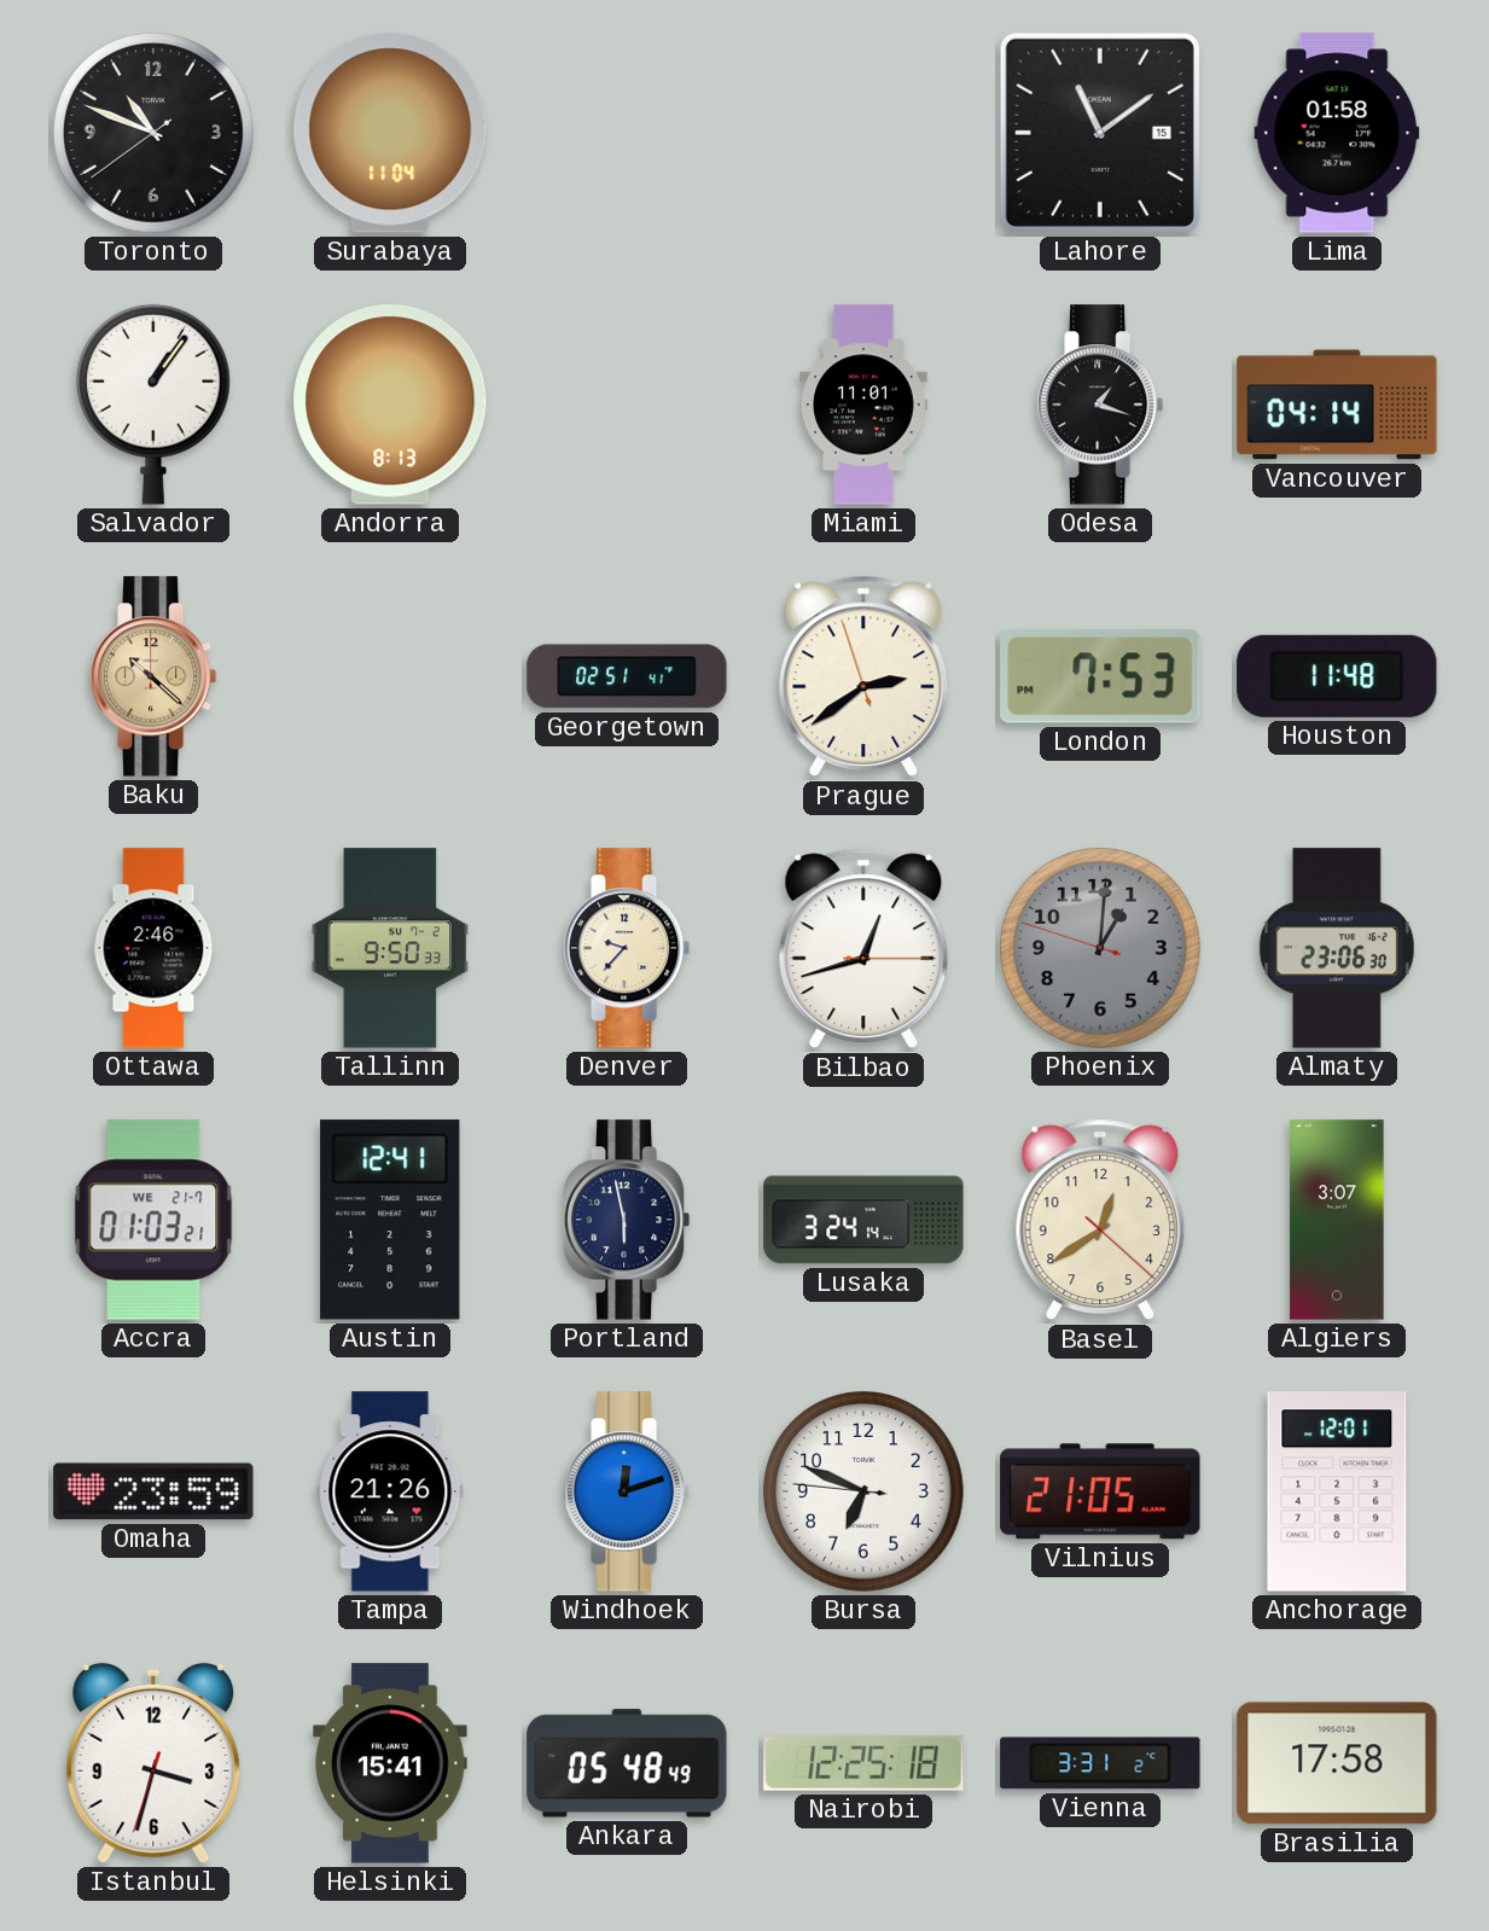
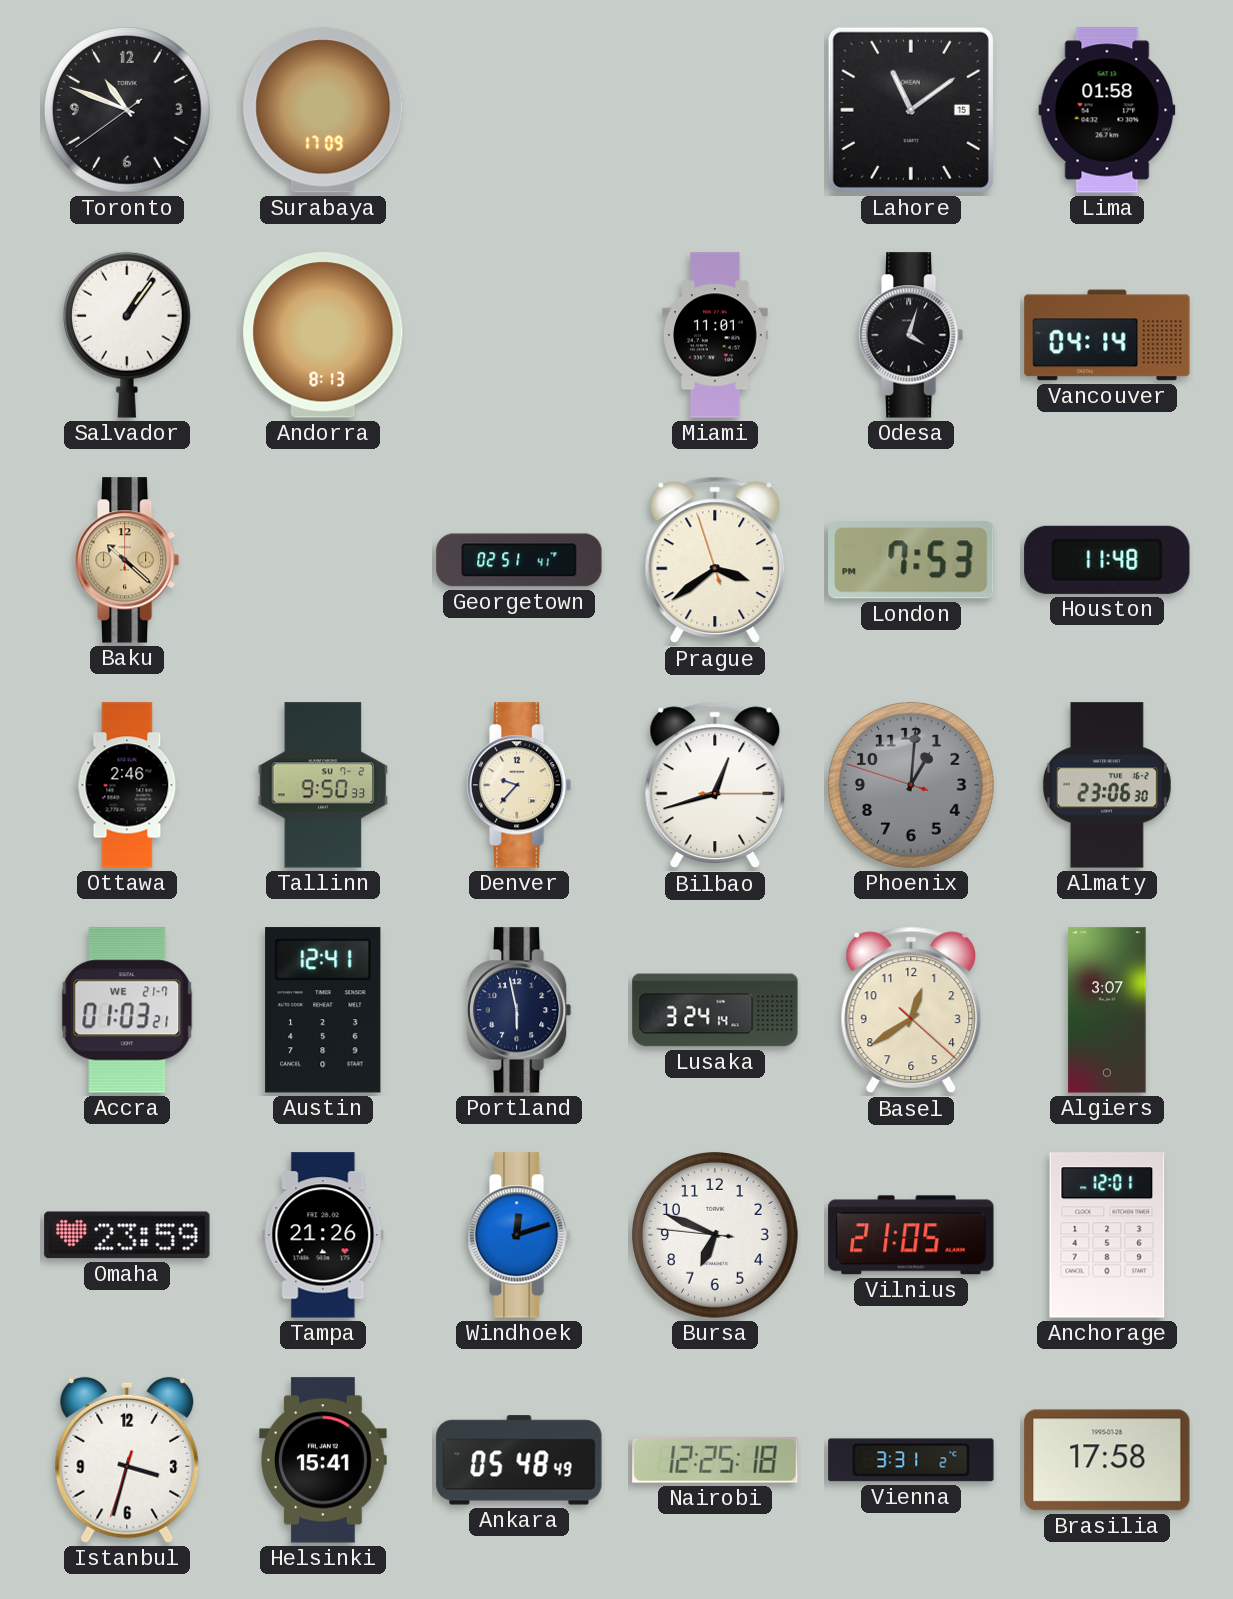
Surabaya: 11:04 -> 17:09
Odesa: 1:18 -> 4:03
Prague: 2:38 -> 3:38
